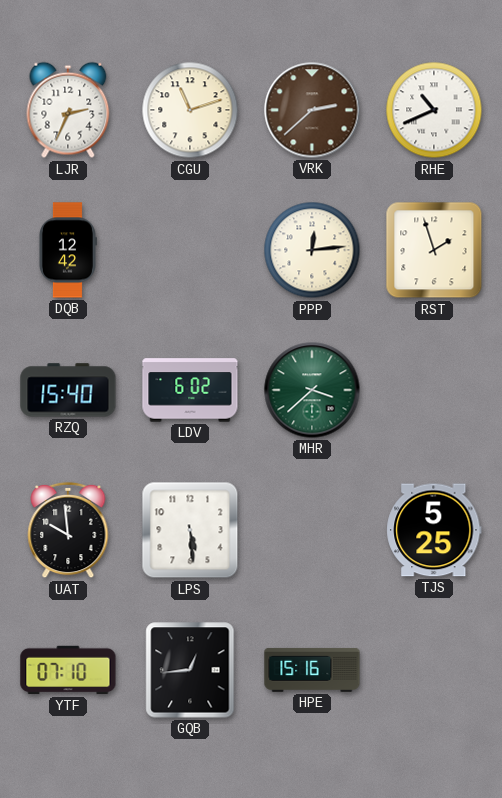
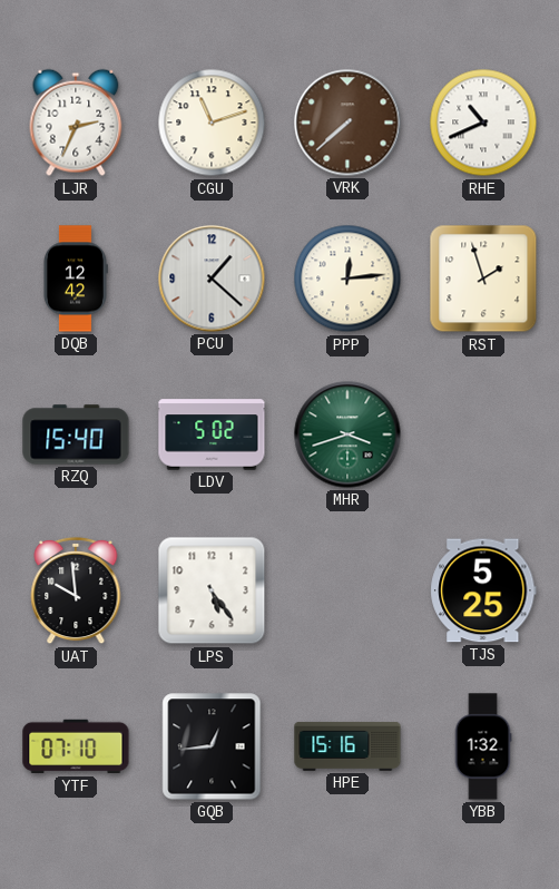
VRK: 2:38 -> 7:38
PCU: none -> 1:22
LDV: 6:02 -> 5:02
MHR: 3:38 -> 3:42
LPS: 5:29 -> 5:24
YBB: none -> 1:32
